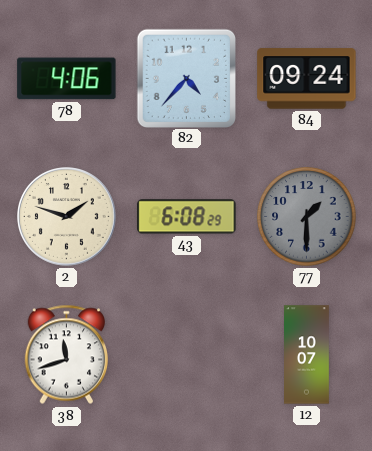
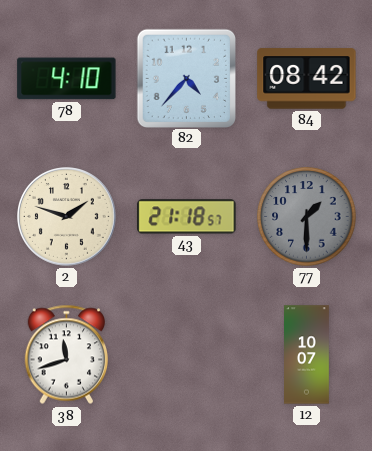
78: 4:06 -> 4:10
84: 09:24 -> 08:42
43: 6:08 -> 21:18
